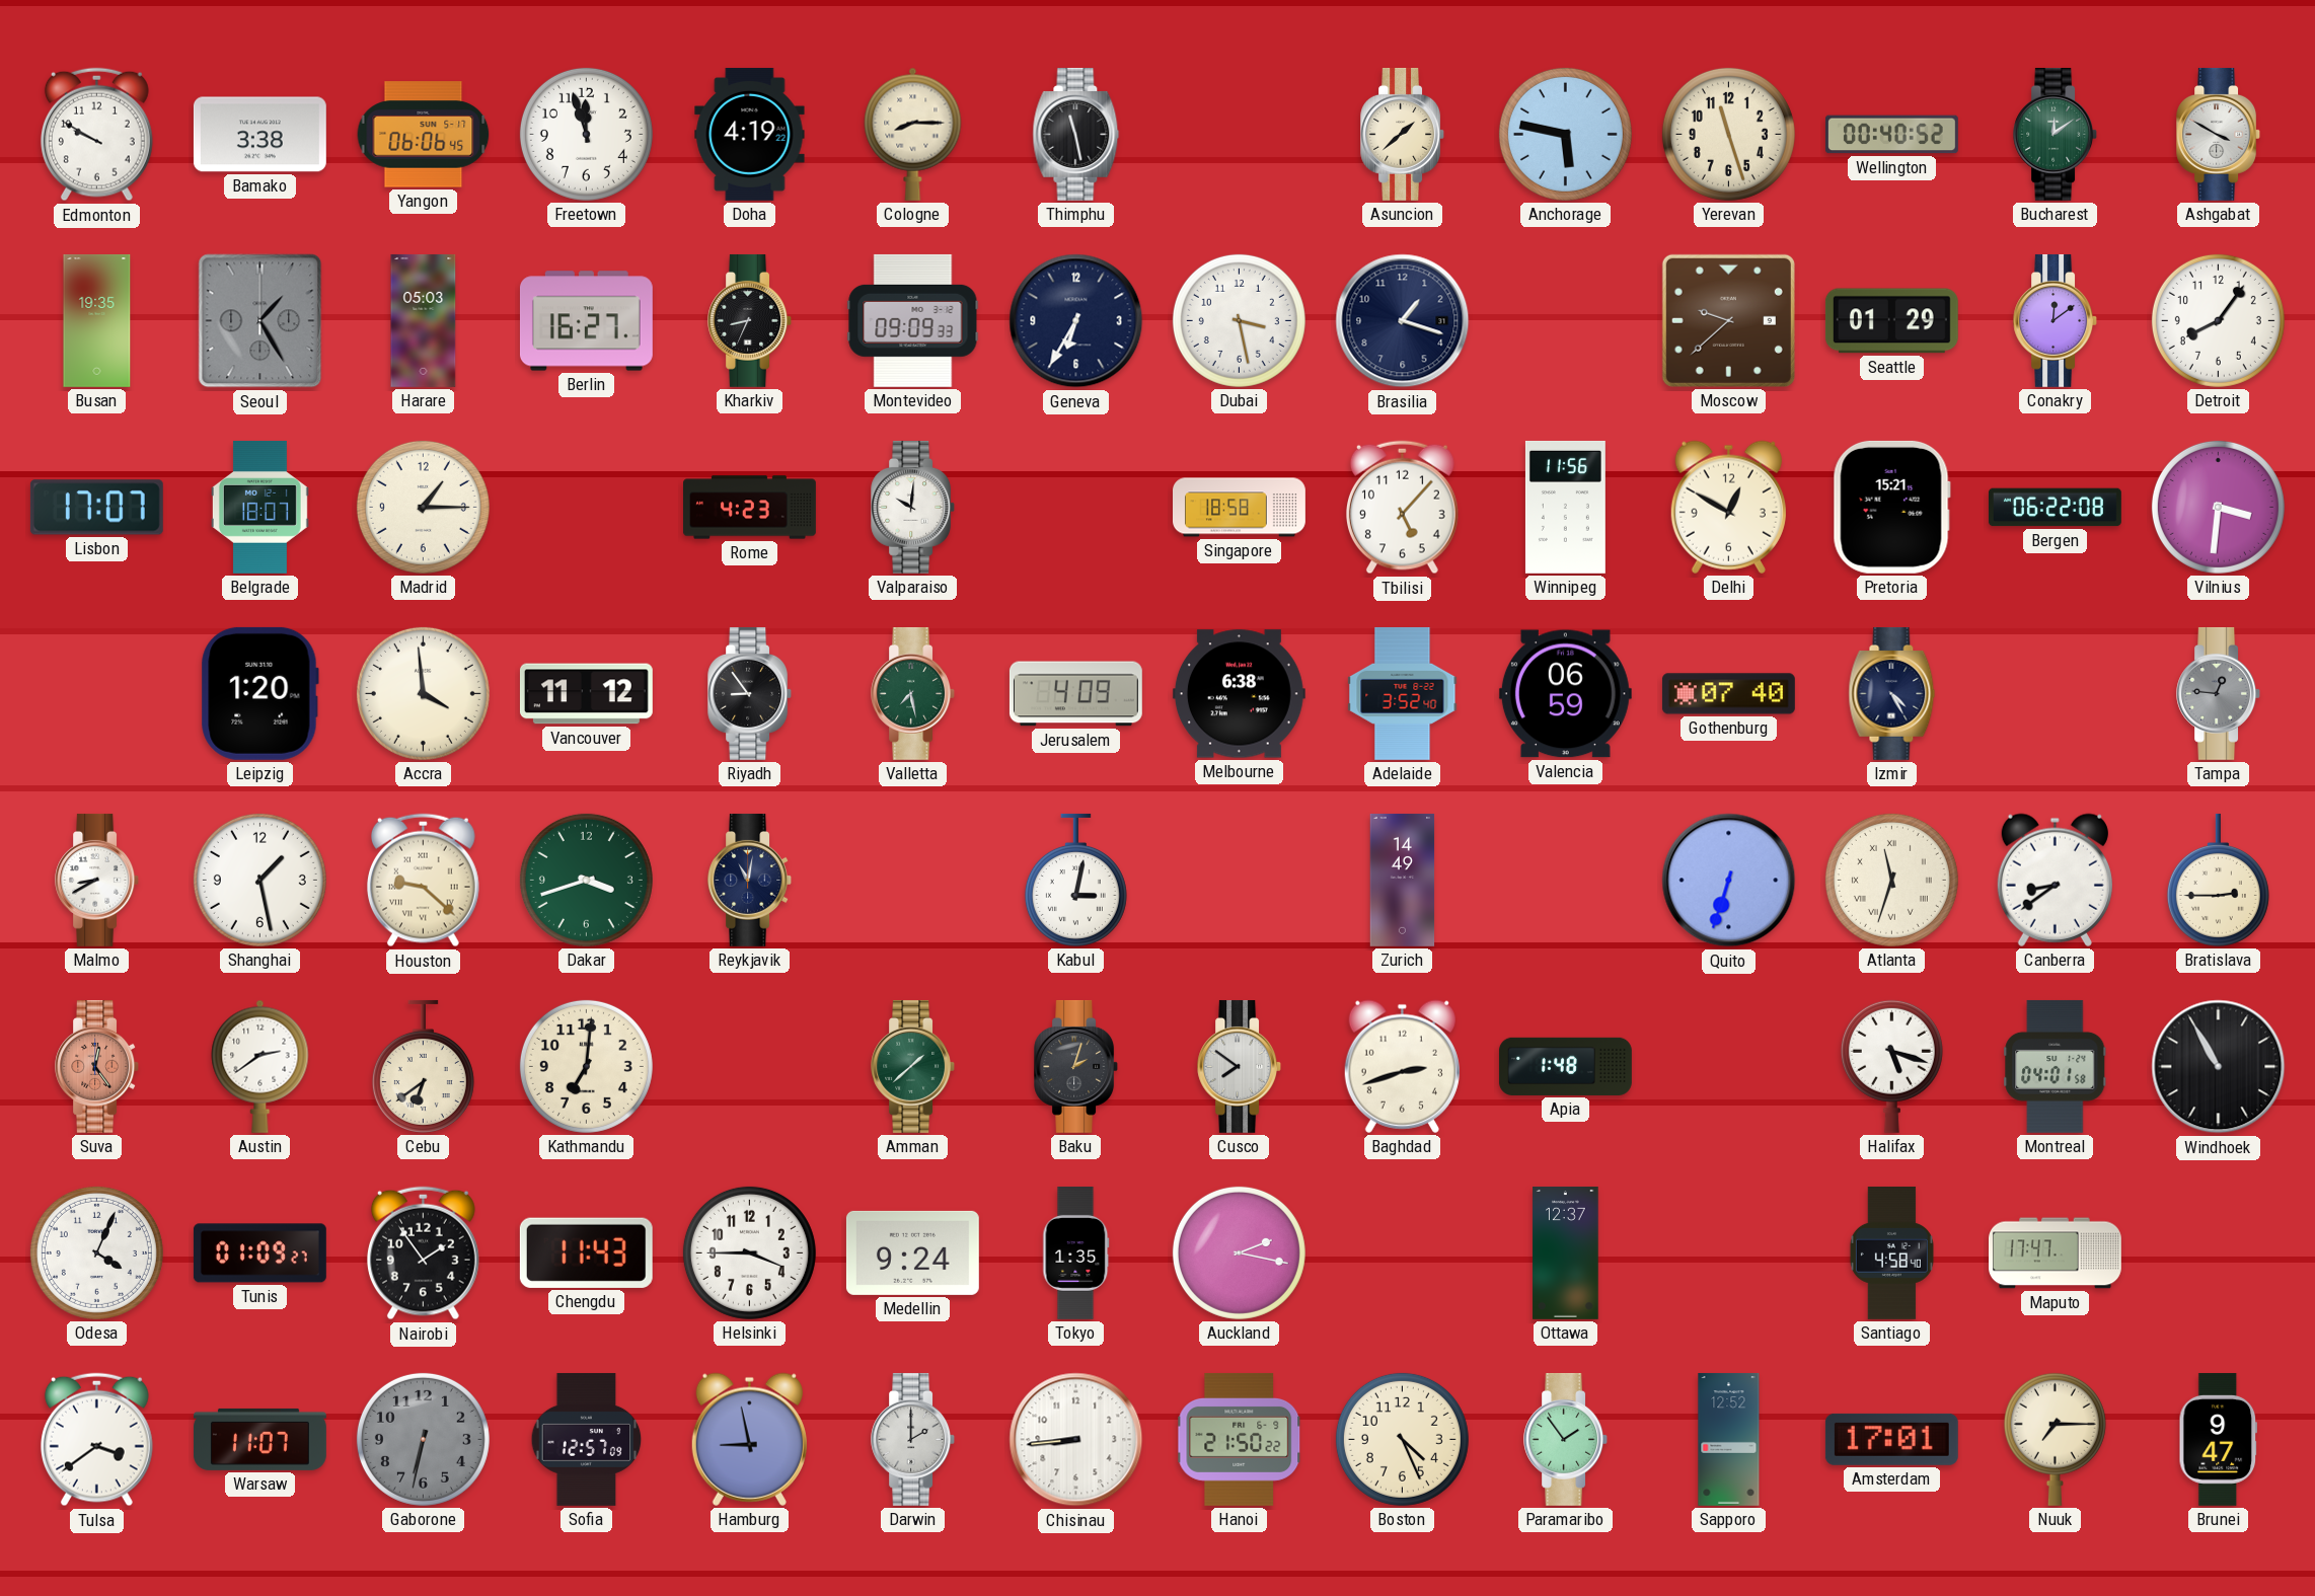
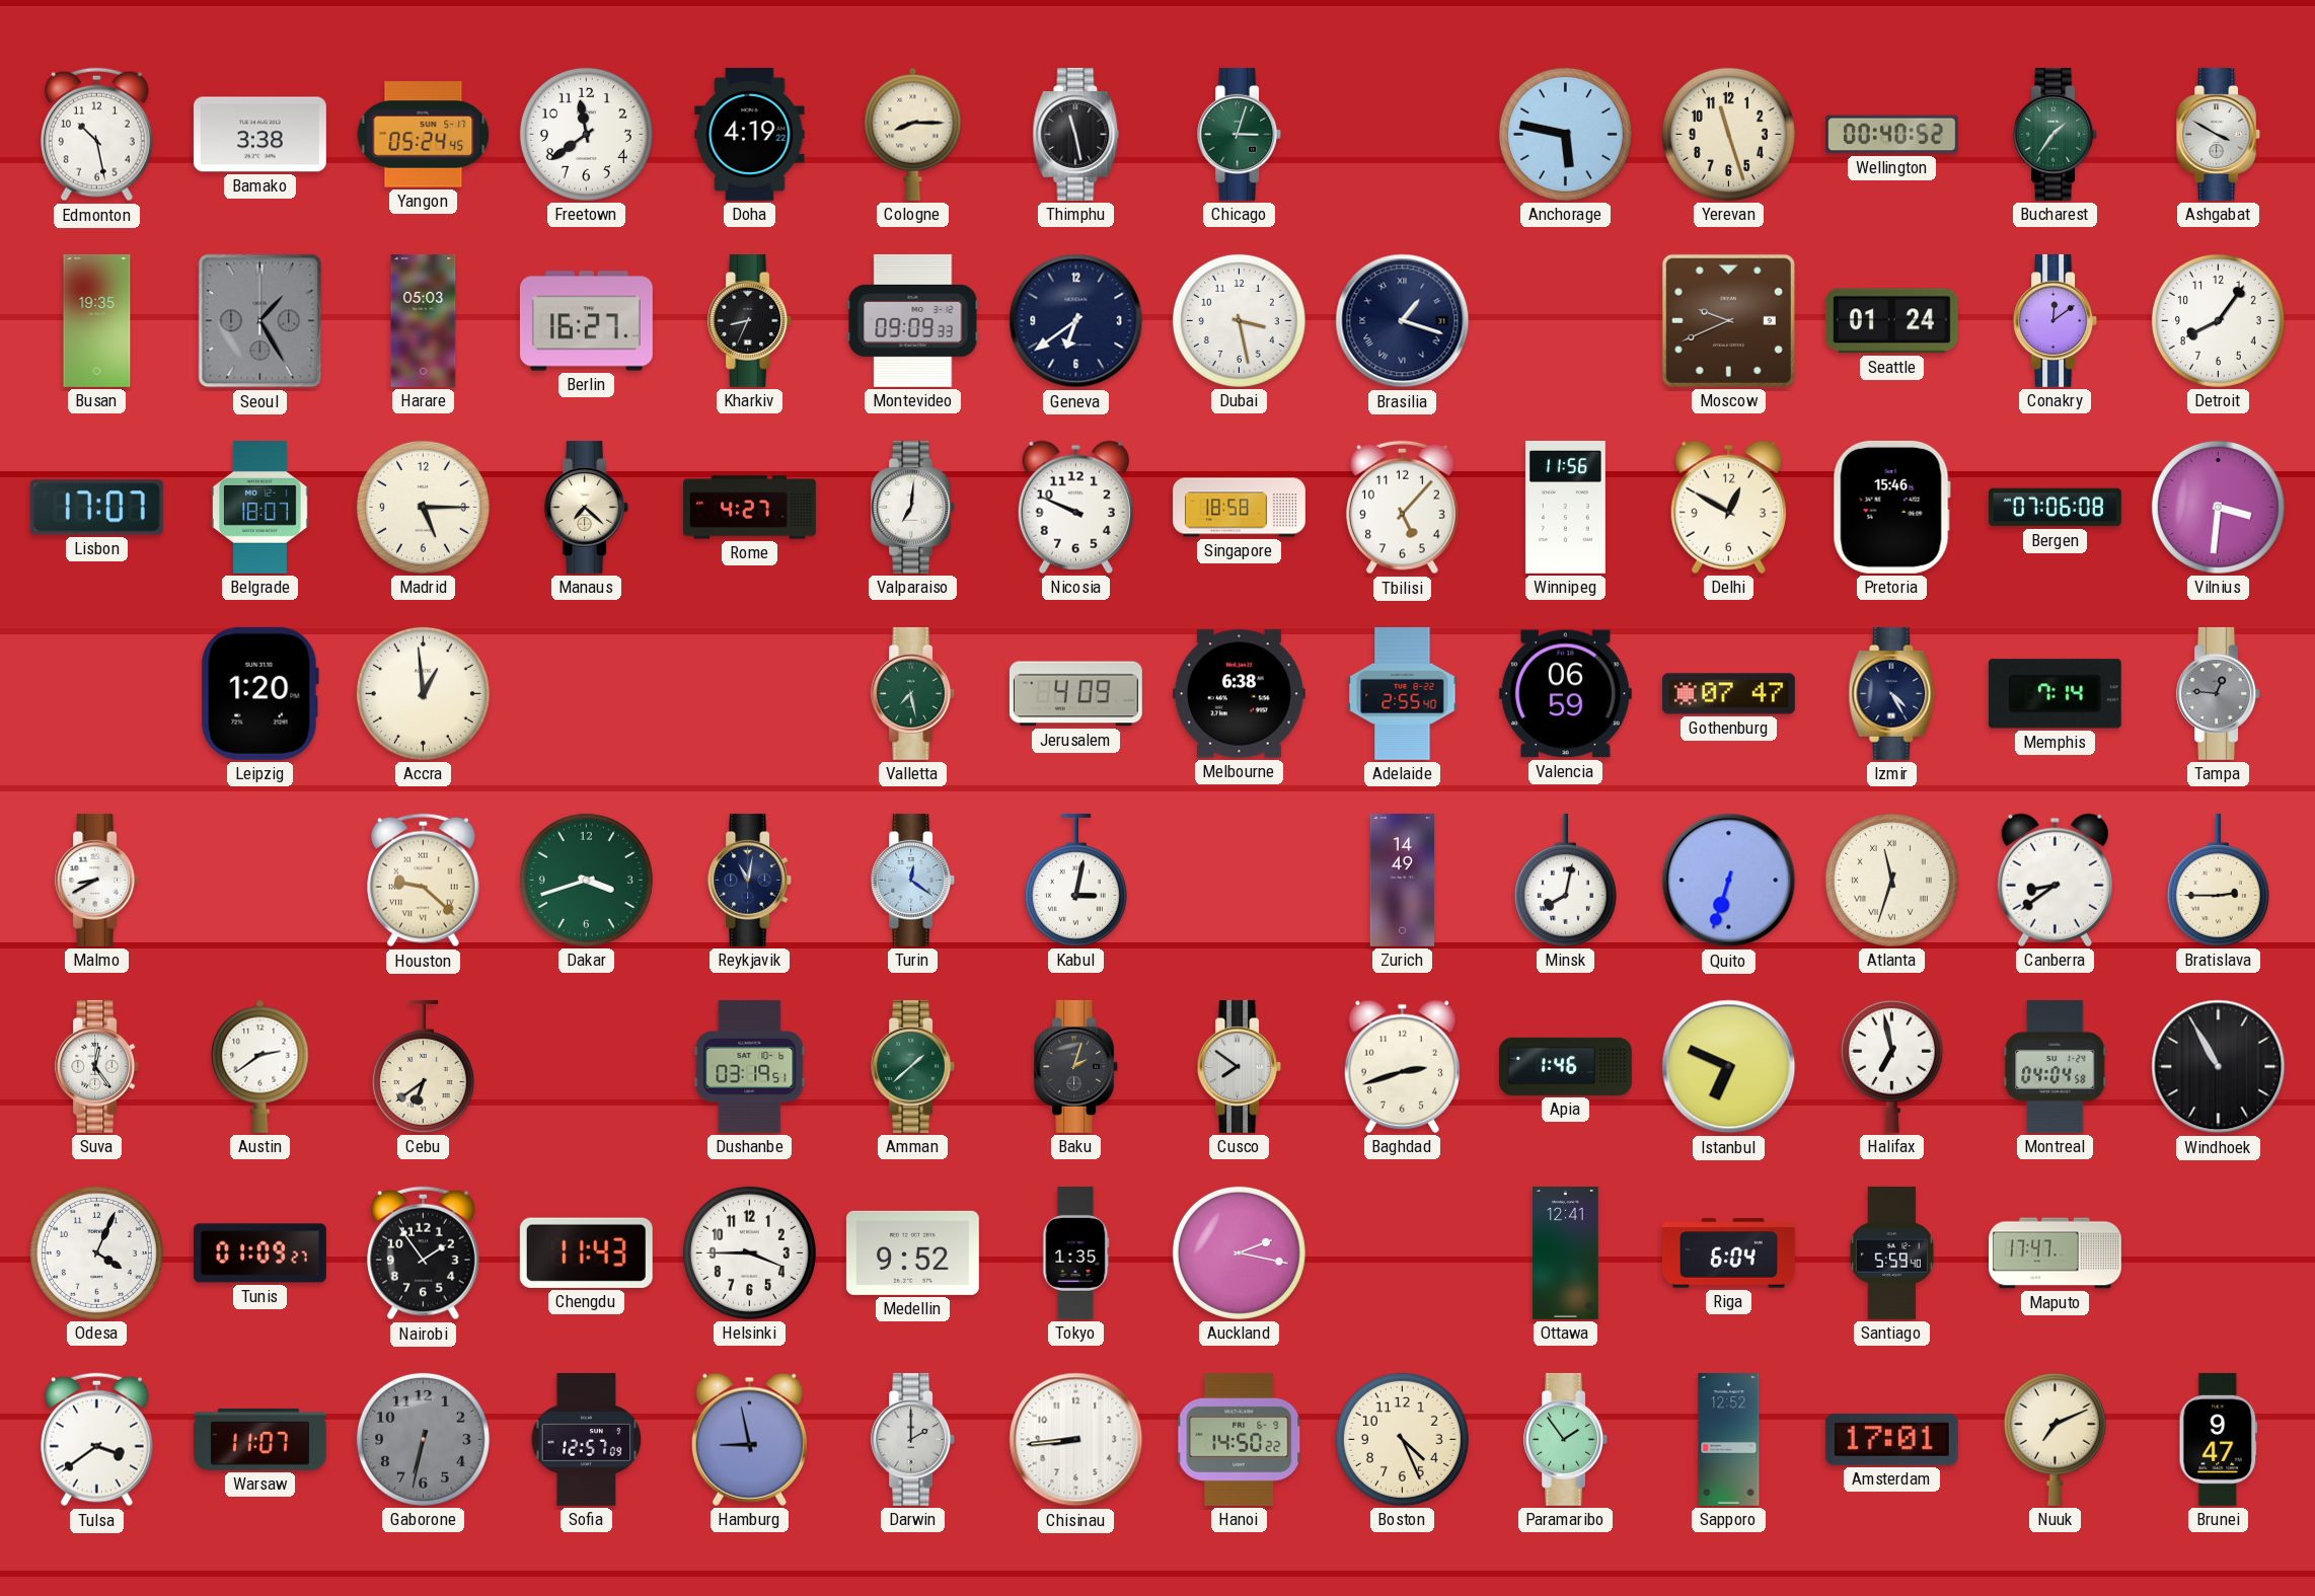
Edmonton: 9:50 -> 10:28
Yangon: 06:06 -> 05:24
Freetown: 11:57 -> 11:39
Chicago: none -> 3:03
Asuncion: 1:38 -> none
Bucharest: 12:09 -> 1:36
Geneva: 6:35 -> 6:39
Brasilia numerals: Arabic -> Roman
Moscow: 9:38 -> 9:41
Seattle: 01:29 -> 01:24
Madrid: 1:15 -> 5:15
Manaus: none -> 7:22
Rome: 4:23 -> 4:27
Valparaiso: 10:01 -> 7:01
Nicosia: none -> 9:49
Pretoria: 15:21 -> 15:46
Bergen: 06:22 -> 07:06
Accra: 3:59 -> 12:59
Vancouver: 11:12 -> none
Riyadh: 8:54 -> none
Adelaide: 3:52 -> 2:55
Gothenburg: 07:40 -> 07:47
Memphis: none -> 7:14
Shanghai: 1:28 -> none
Turin: none -> 12:21
Minsk: none -> 8:02
Suva dial: salmon -> white
Kathmandu: 7:01 -> none
Dushanbe: none -> 03:19
Apia: 1:48 -> 1:46
Istanbul: none -> 6:49
Halifax: 5:18 -> 6:58
Montreal: 04:01 -> 04:04
Medellin: 9:24 -> 9:52
Ottawa: 12:37 -> 12:41
Riga: none -> 6:04
Santiago: 4:58 -> 5:59
Hanoi: 21:50 -> 14:50
Nuuk: 7:15 -> 7:11
